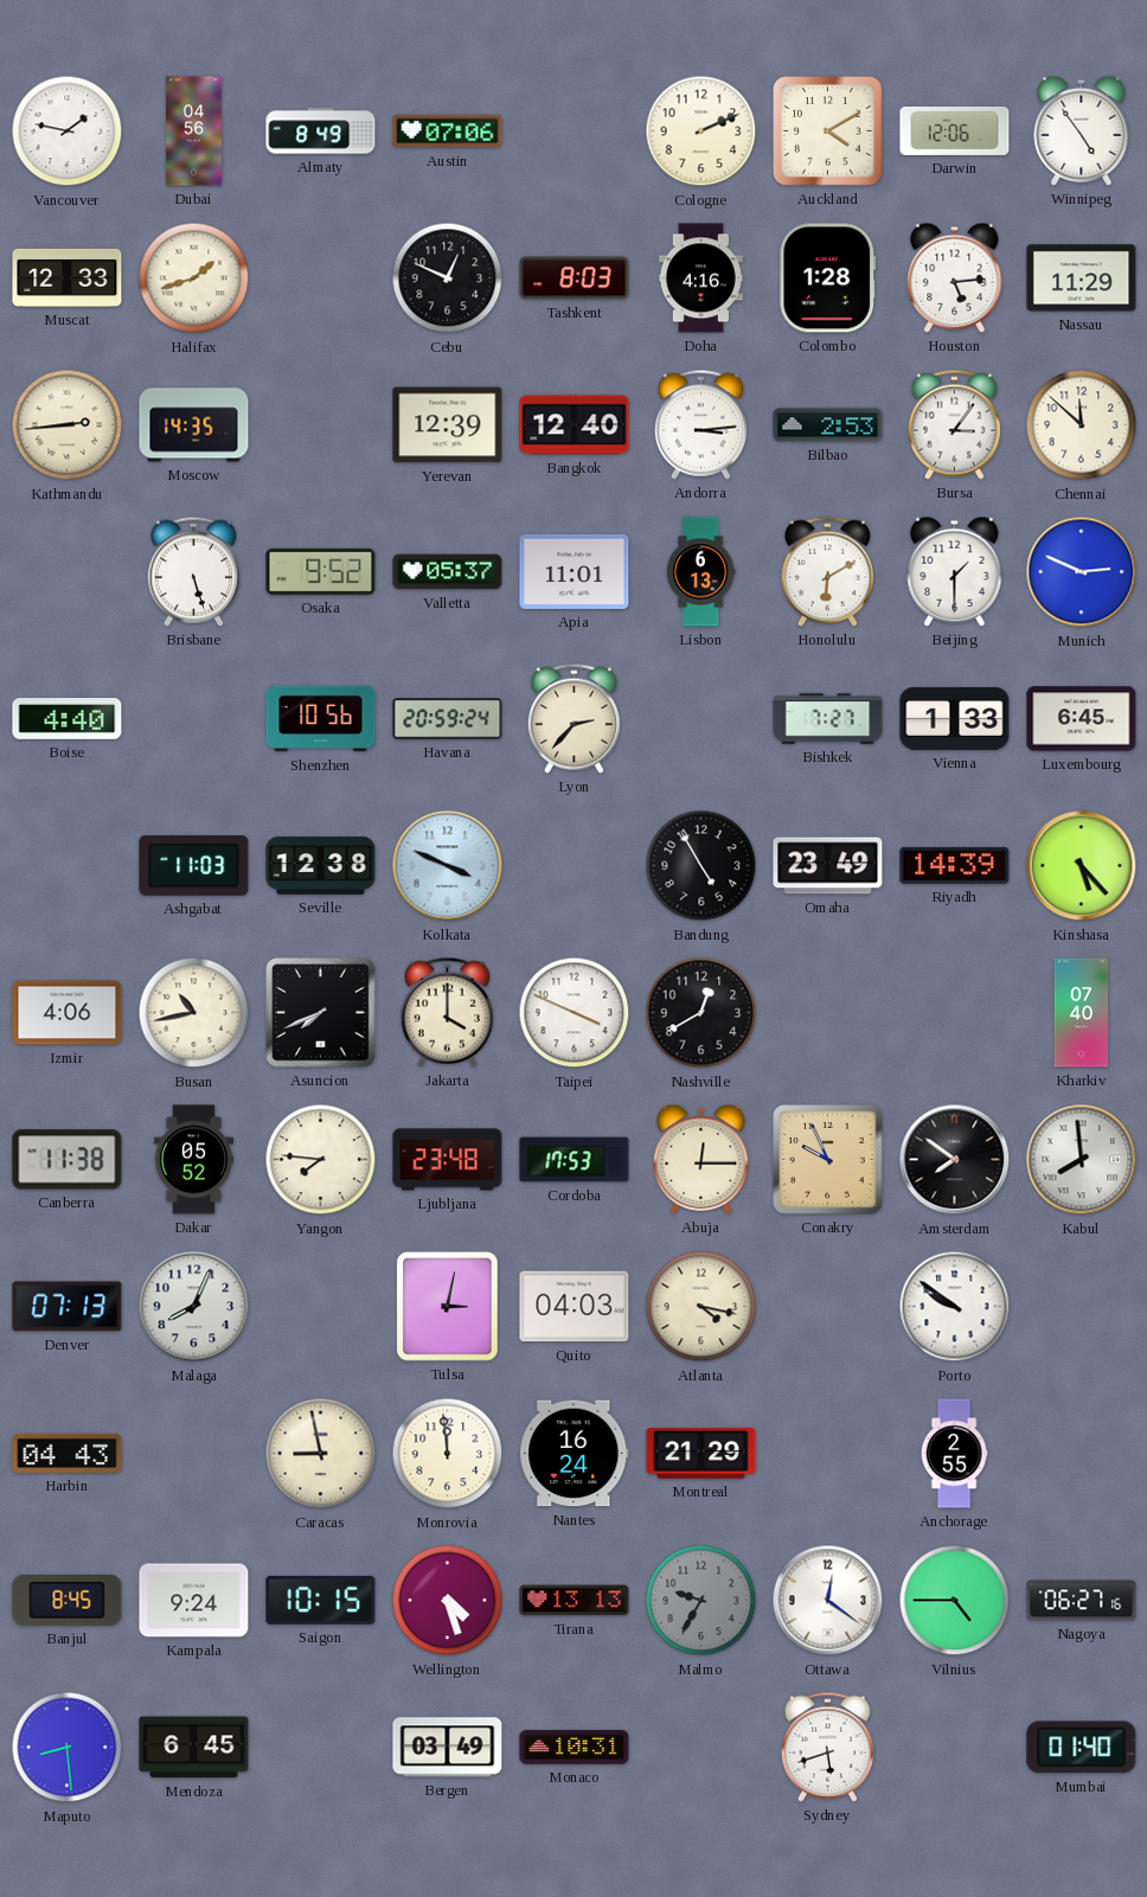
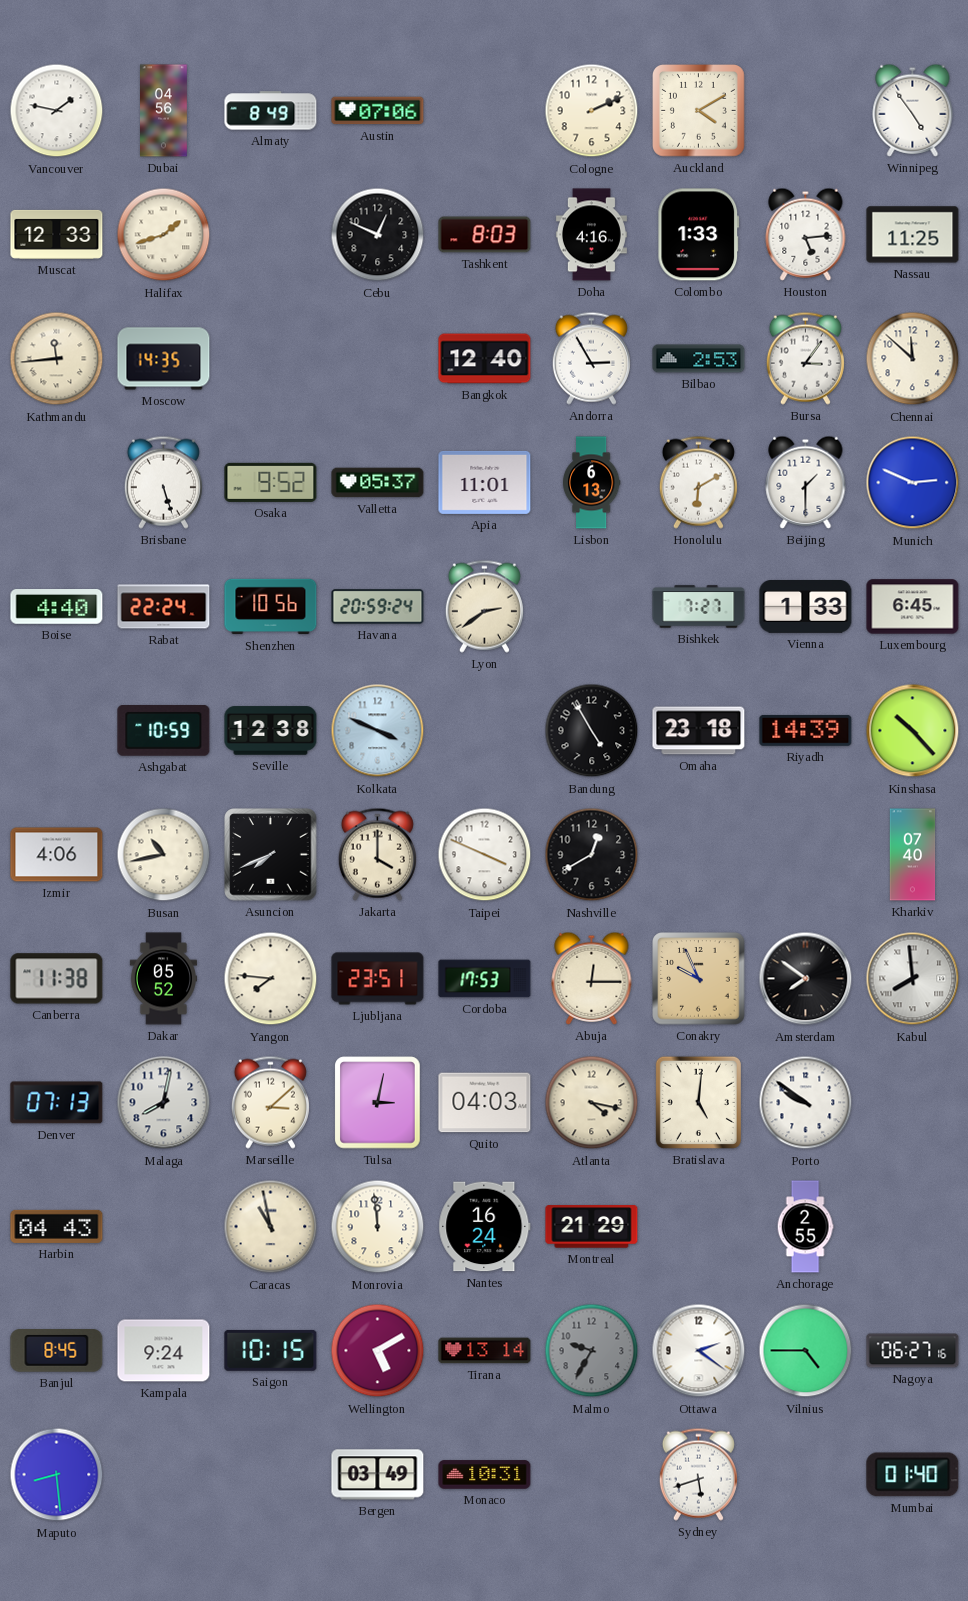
Darwin: 12:06 -> none
Colombo: 1:28 -> 1:33
Nassau: 11:29 -> 11:25
Kathmandu: 2:44 -> 11:44
Yerevan: 12:39 -> none
Andorra: 3:14 -> 2:55
Rabat: none -> 22:24
Lyon: 2:37 -> 2:39
Ashgabat: 11:03 -> 10:59
Omaha: 23:49 -> 23:18
Kinshasa: 5:23 -> 10:23
Ljubljana: 23:48 -> 23:51
Malaga: 8:04 -> 8:02
Marseille: none -> 3:08
Bratislava: none -> 5:01
Caracas: 8:58 -> 10:58
Wellington: 4:27 -> 5:10
Tirana: 13:13 -> 13:14
Ottawa: 12:21 -> 2:21
Mendoza: 6:45 -> none
